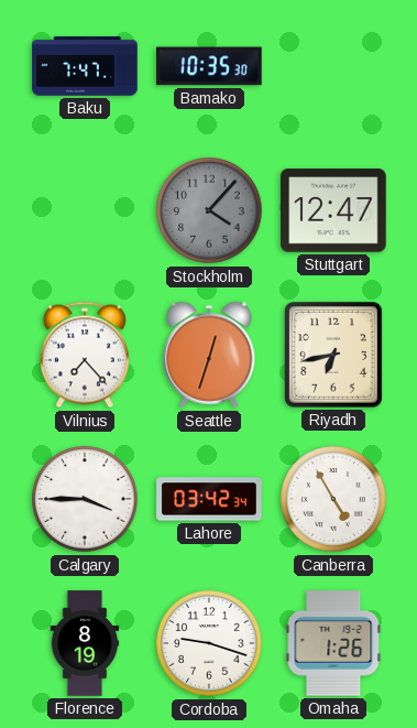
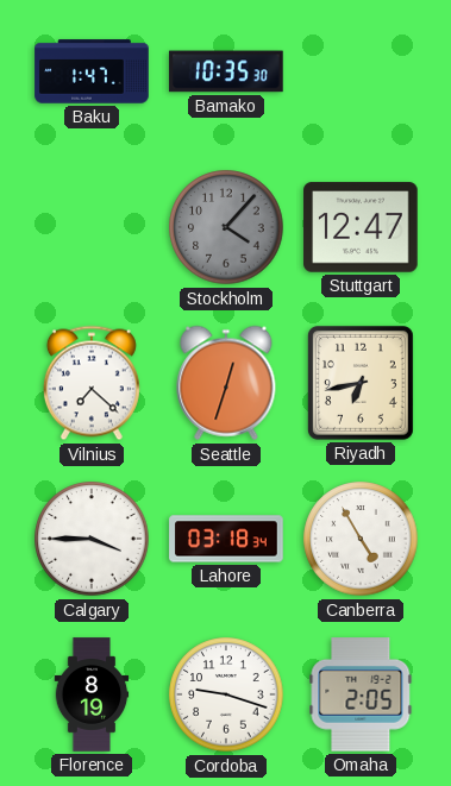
Baku: 7:47 -> 1:47
Vilnius: 7:23 -> 7:22
Lahore: 03:42 -> 03:18
Omaha: 1:26 -> 2:05
